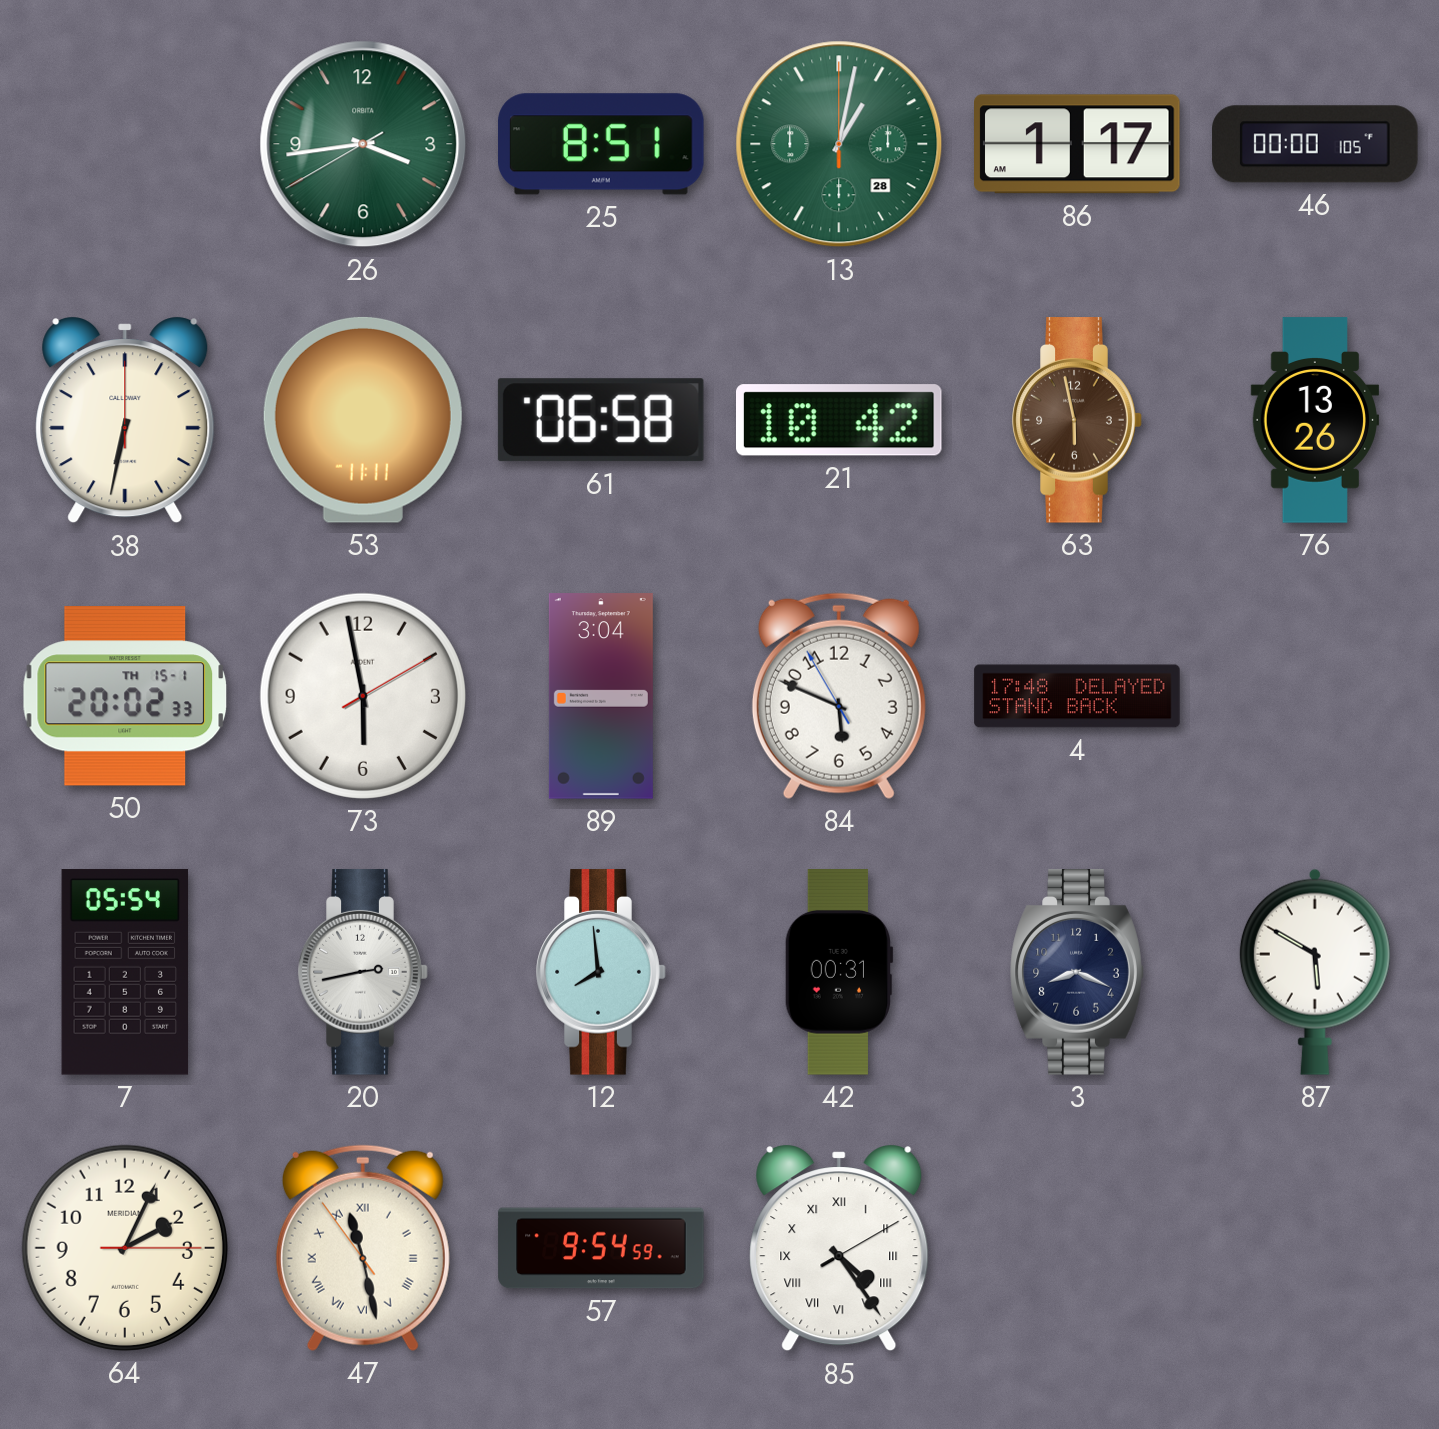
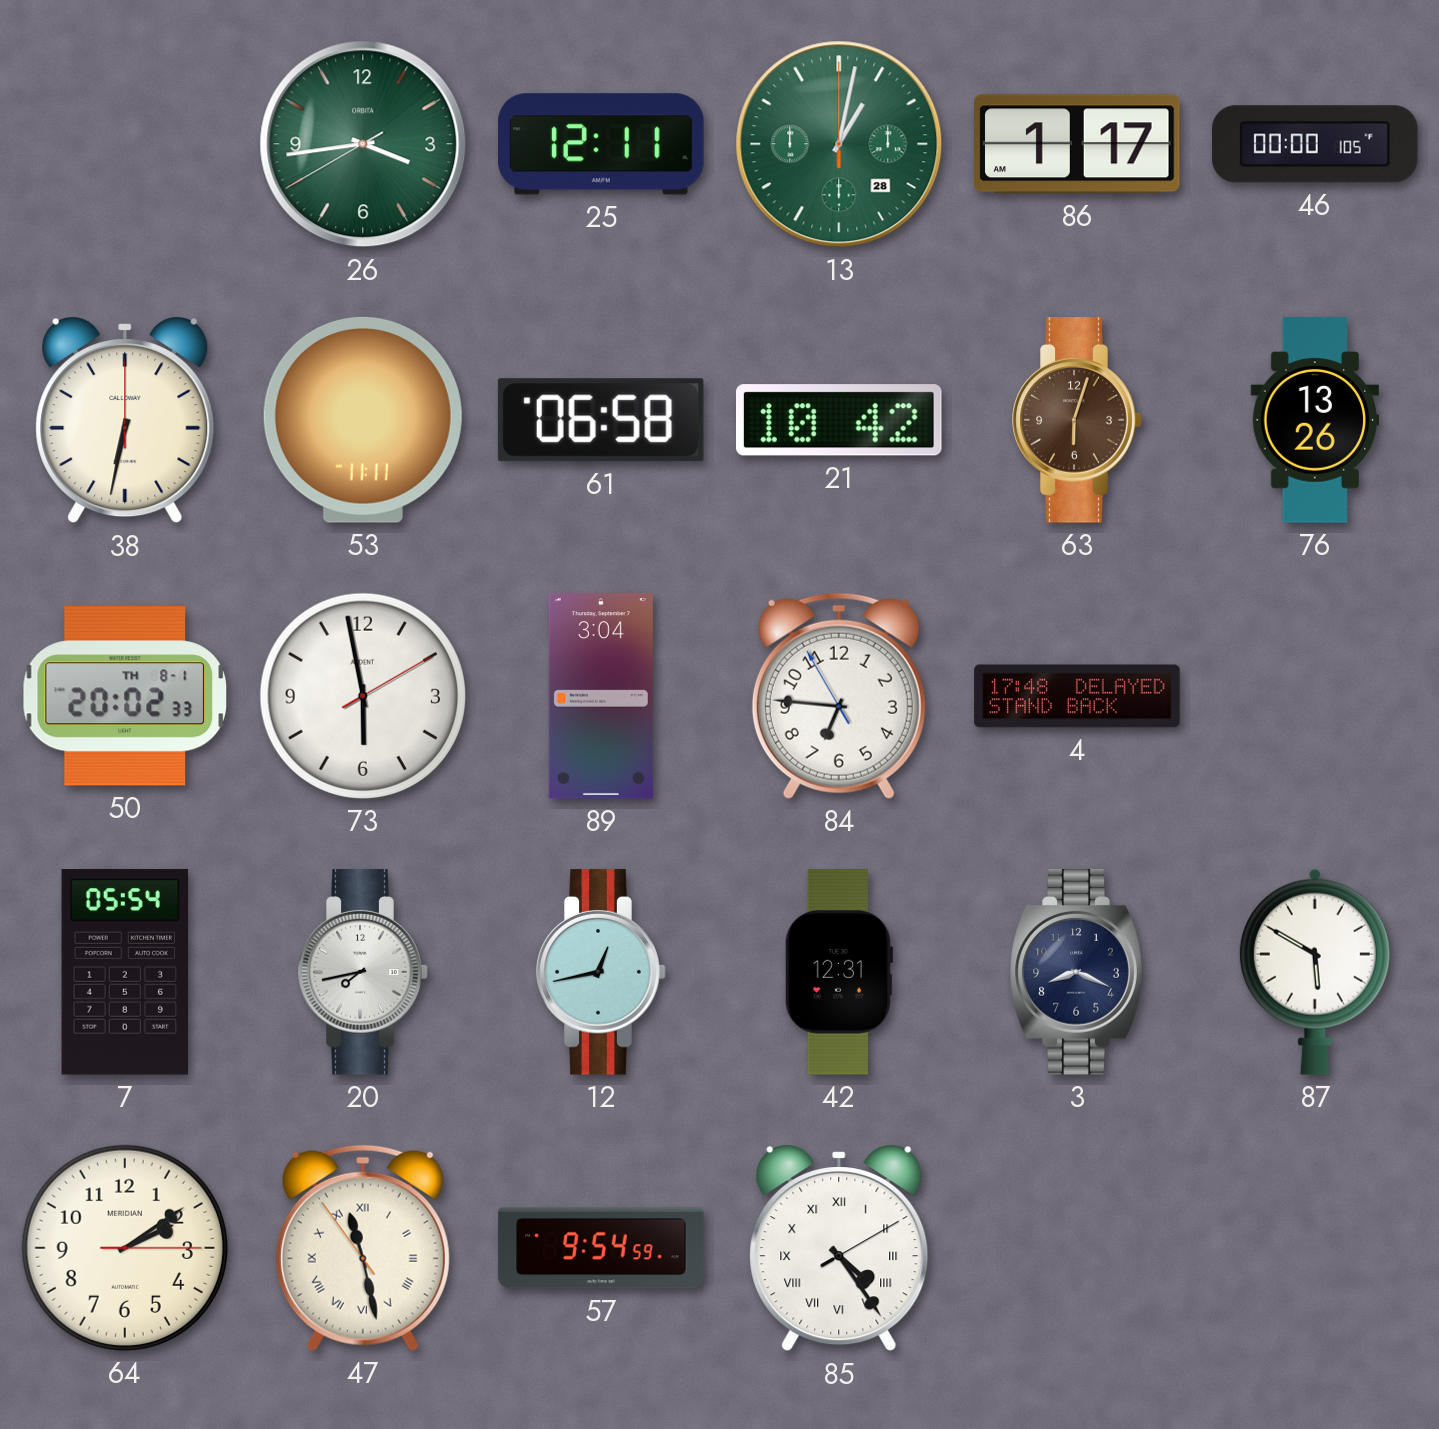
25: 8:51 -> 12:11
63: 5:58 -> 6:03
50 date: TH 15-1 -> TH 8-1
84: 5:48 -> 6:45
20: 2:43 -> 7:43
12: 7:59 -> 12:43
42: 00:31 -> 12:31
64: 2:04 -> 2:09
